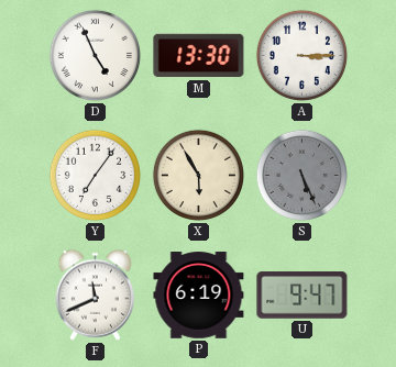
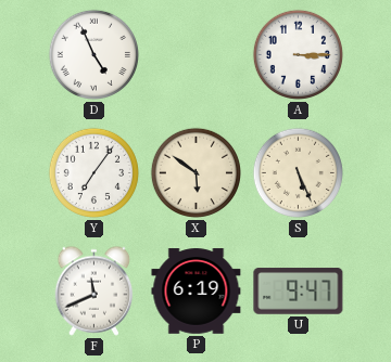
M: 13:30 -> none
X: 5:55 -> 5:51
S dial: grey -> cream
